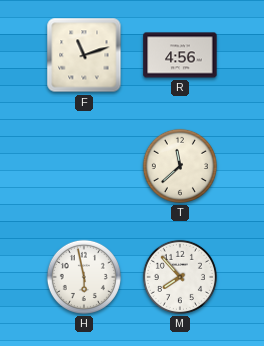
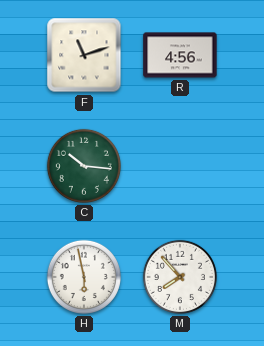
C: none -> 10:16
T: 11:38 -> none
